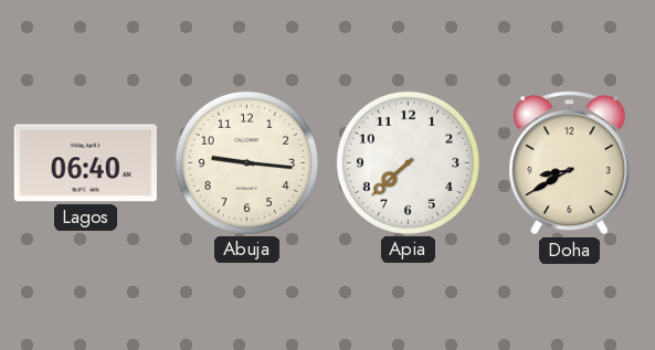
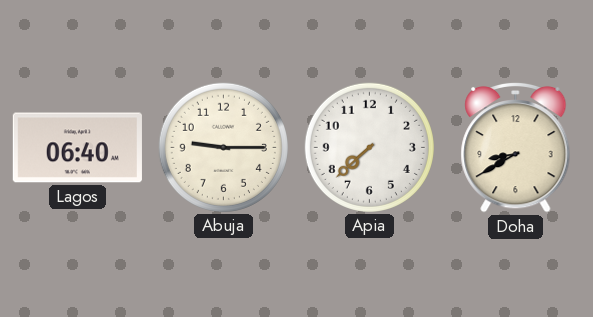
Abuja: 9:16 -> 9:15
